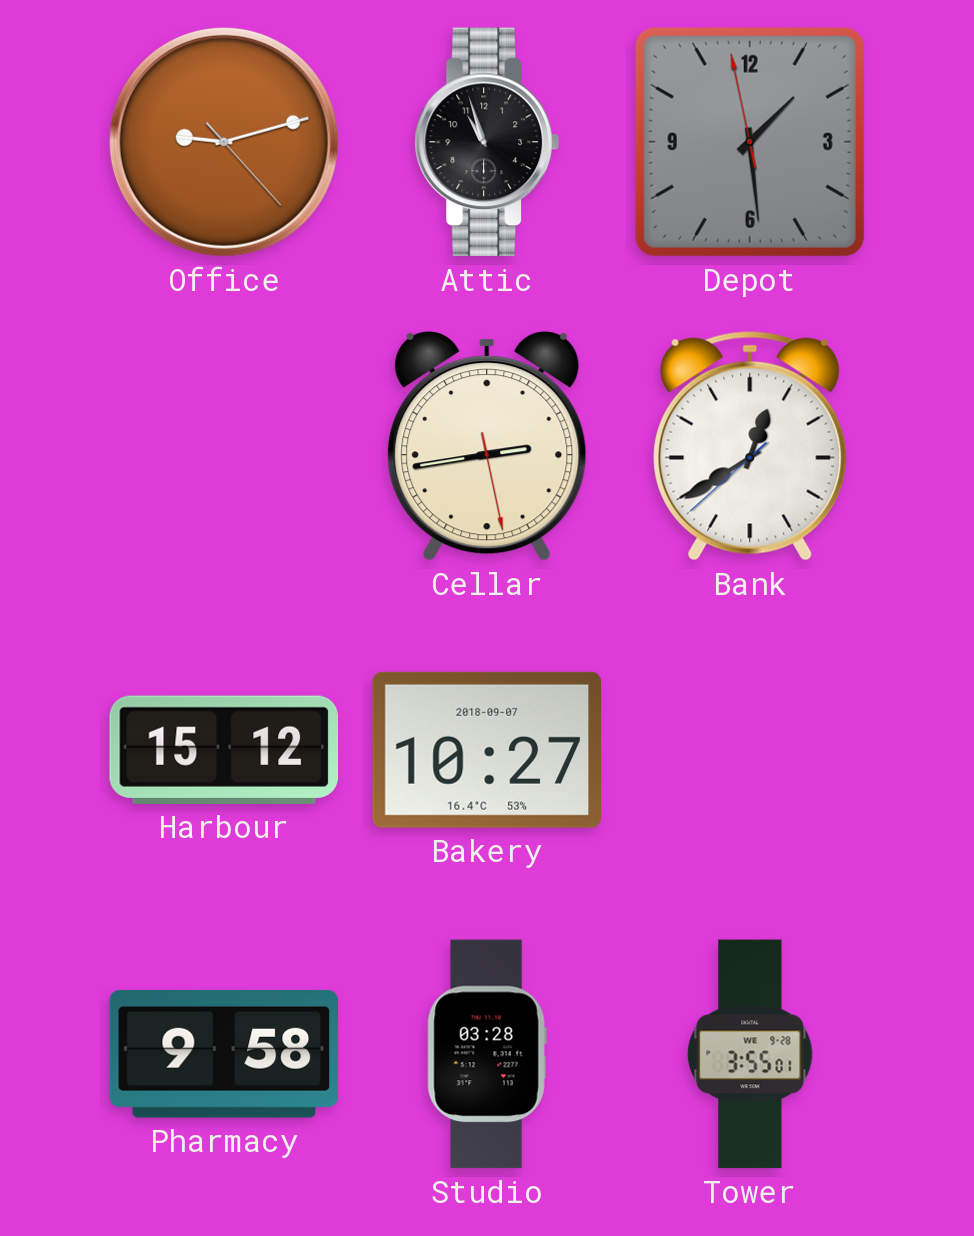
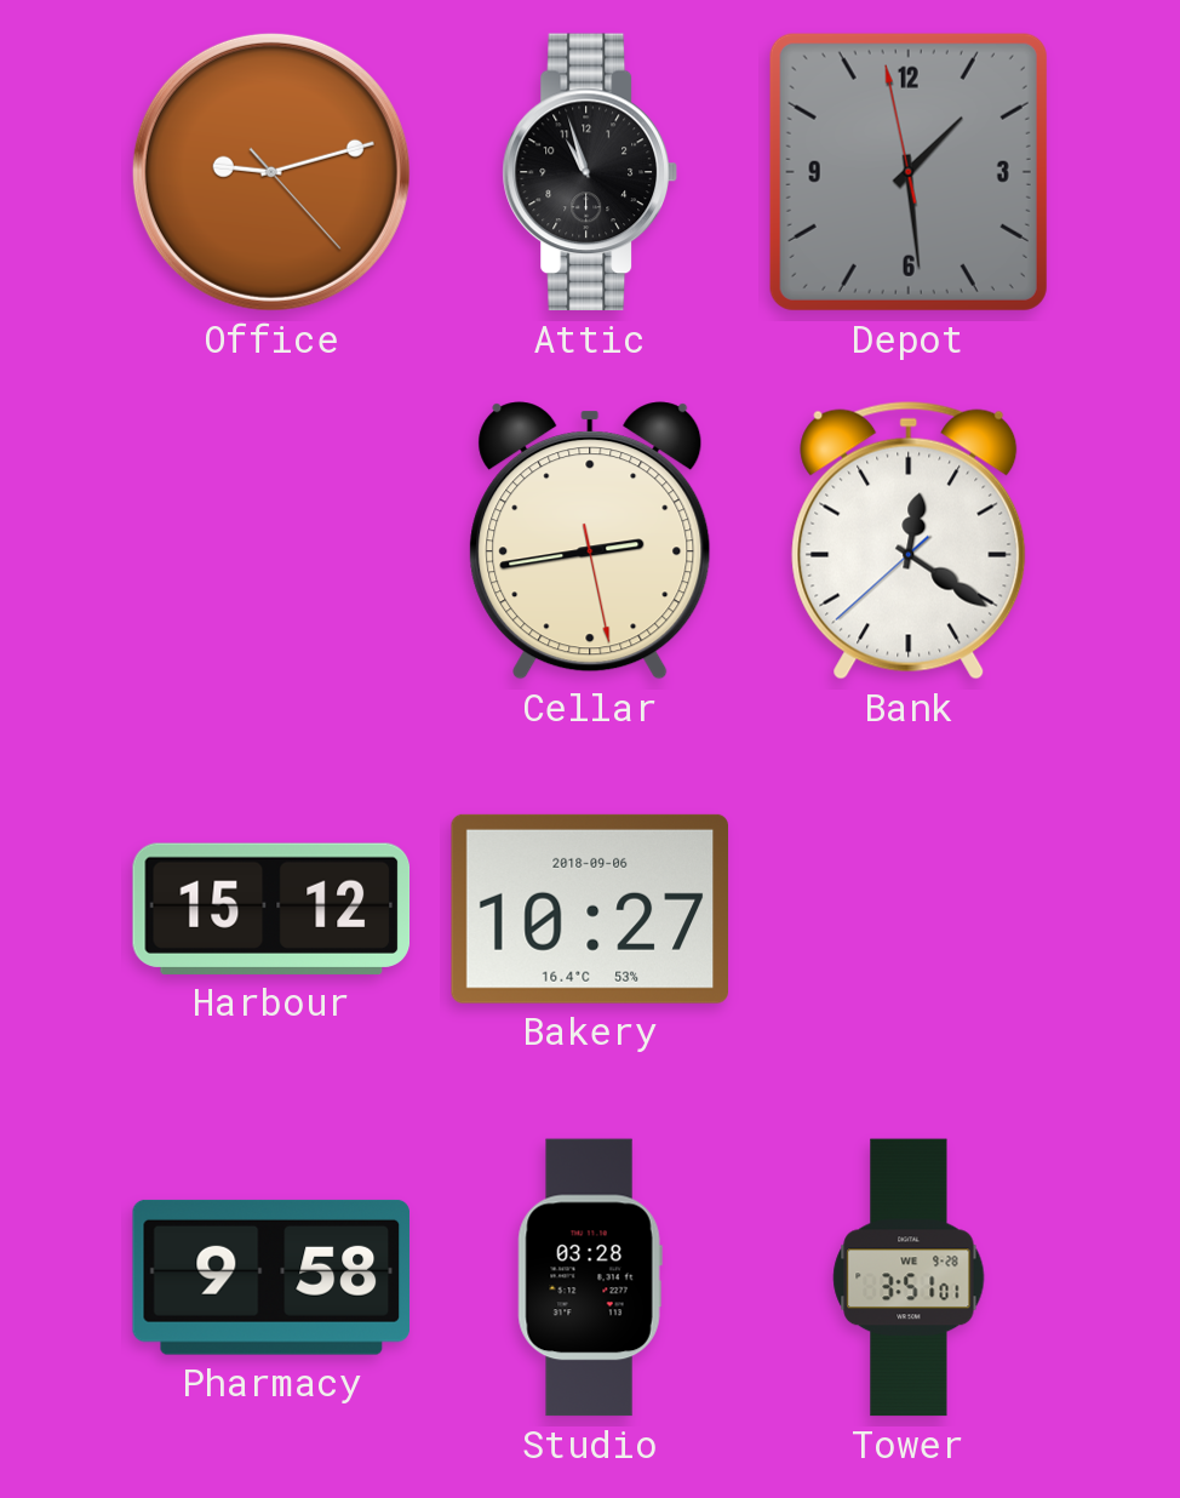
Bank: 12:39 -> 12:20
Bakery date: 2018-09-07 -> 2018-09-06
Tower: 3:55 -> 3:51
